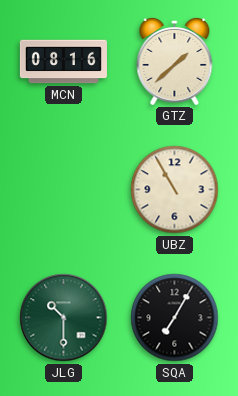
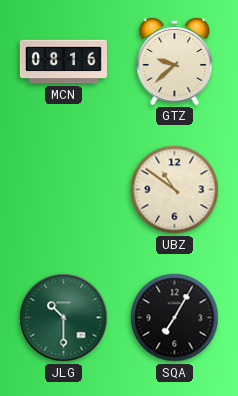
GTZ: 1:38 -> 9:38
UBZ: 10:55 -> 10:51
